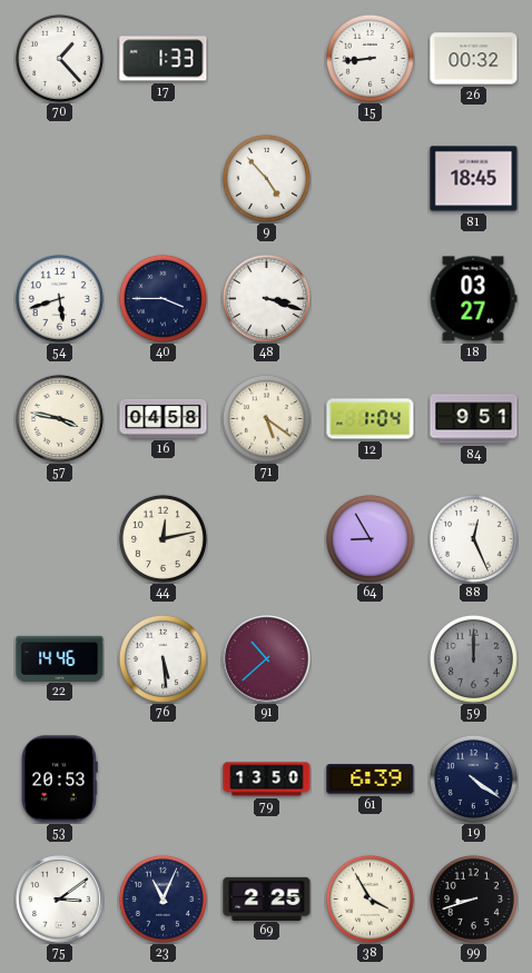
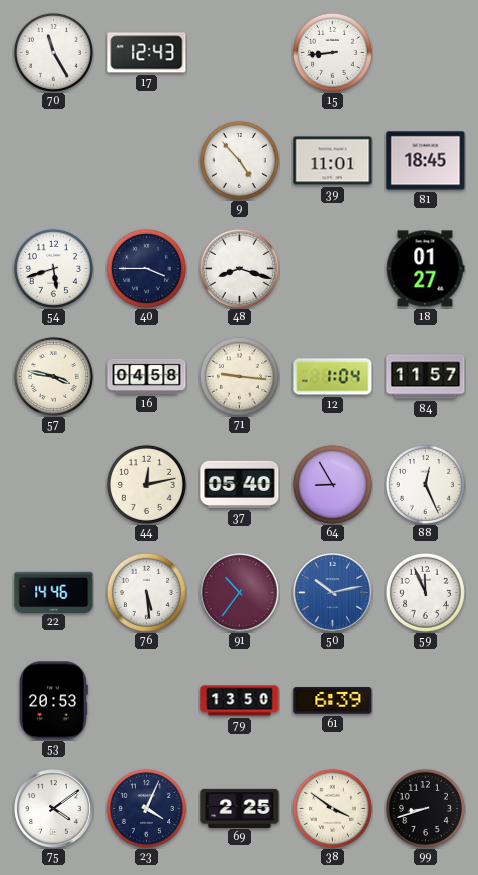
70: 1:23 -> 11:25
17: 1:33 -> 12:43
26: 00:32 -> none
39: none -> 11:01
48: 3:18 -> 8:18
18: 03:27 -> 01:27
71: 5:21 -> 9:16
84: 9:51 -> 11:57
37: none -> 05:40
91: 10:38 -> 10:36
50: none -> 10:13
59: 12:00 -> 11:56
59 dial: grey -> white
19: 4:21 -> none
75: 3:09 -> 4:09
23: 11:04 -> 4:04
38: 3:55 -> 3:51
